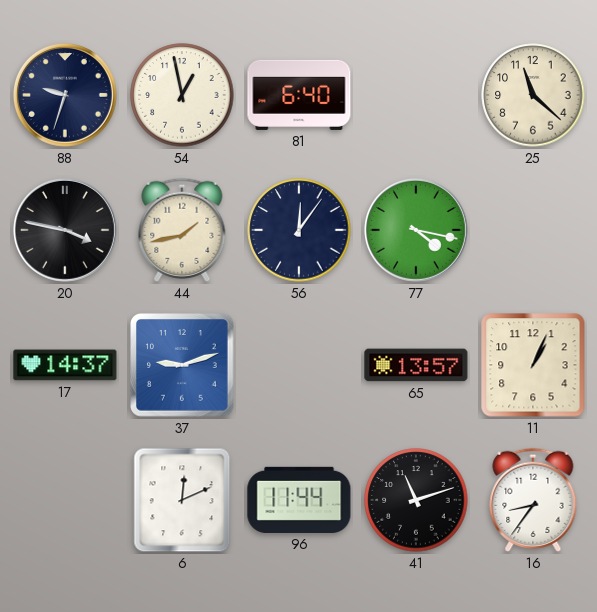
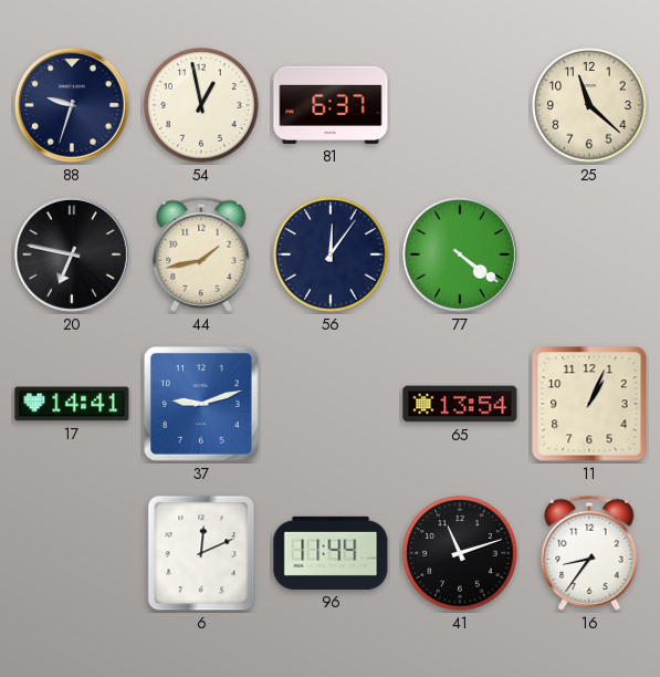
81: 6:40 -> 6:37
20: 3:47 -> 6:47
77: 4:17 -> 4:21
17: 14:37 -> 14:41
65: 13:57 -> 13:54
